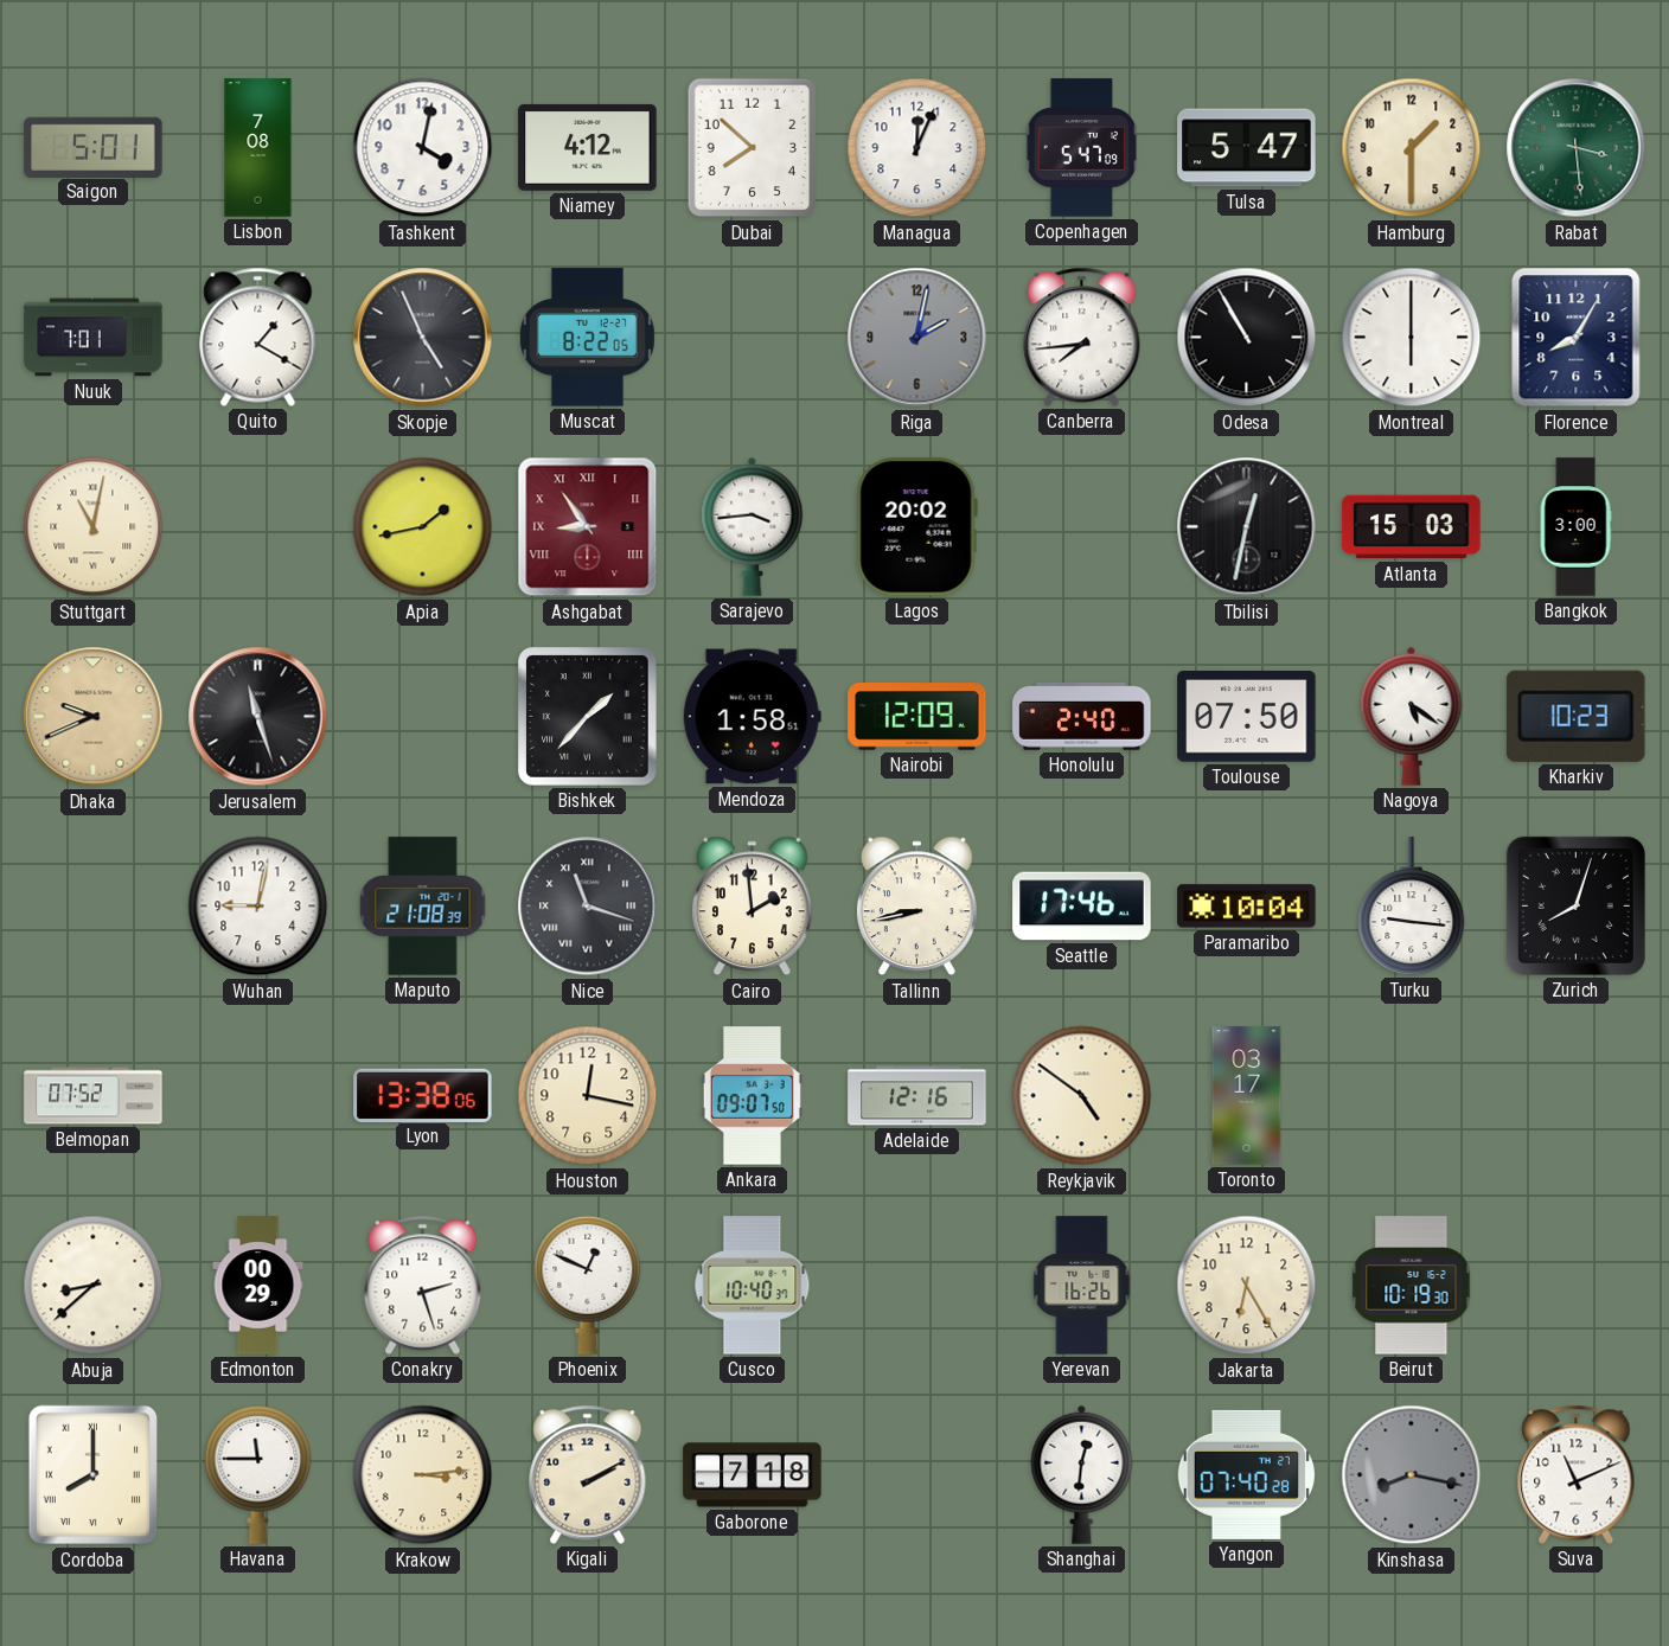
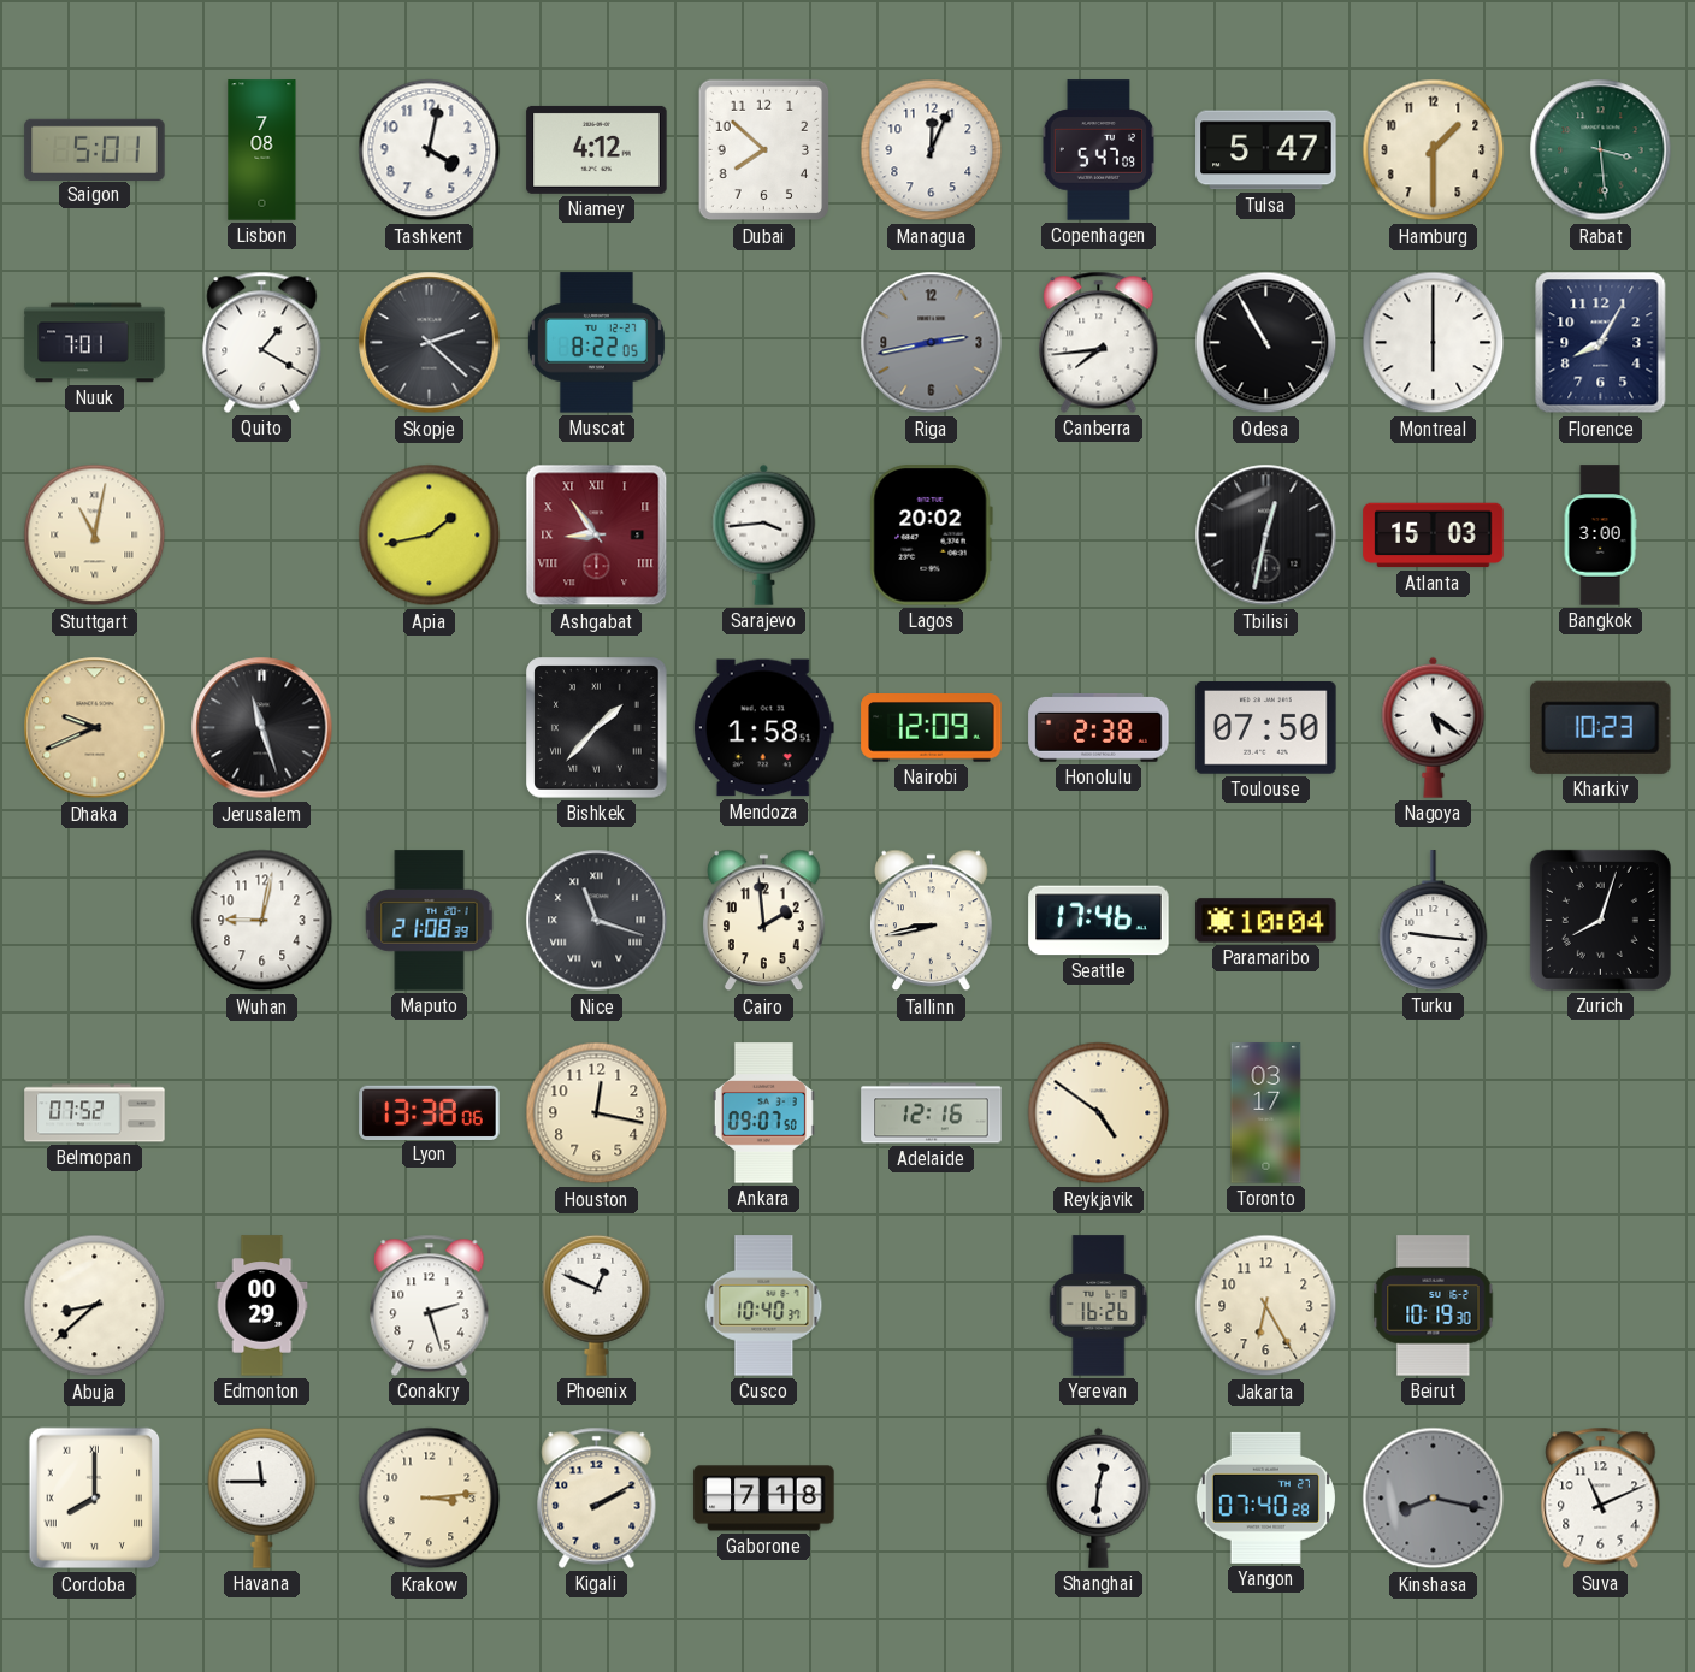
Skopje: 4:56 -> 2:22
Riga: 2:02 -> 2:43
Honolulu: 2:40 -> 2:38
